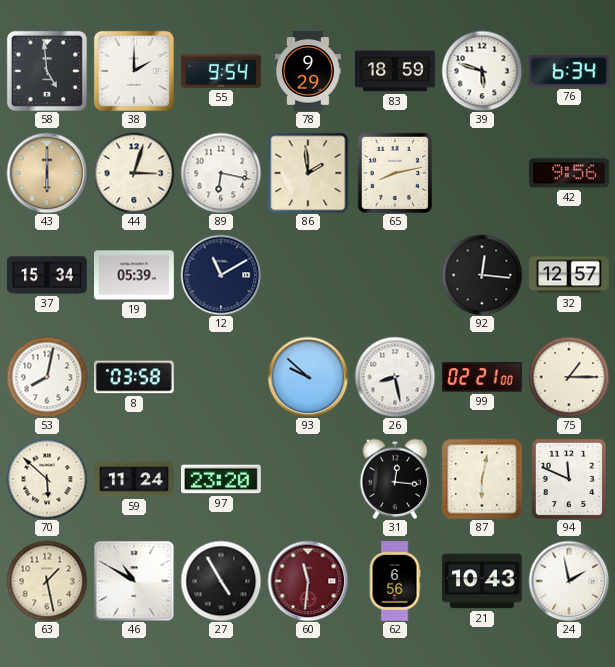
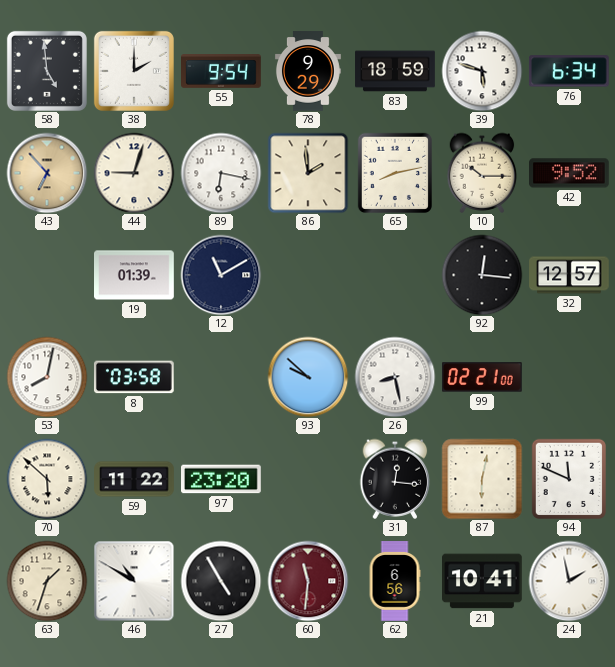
43: 6:00 -> 6:53
44: 3:03 -> 9:03
10: none -> 10:15
42: 9:56 -> 9:52
37: 15:34 -> none
19: 05:39 -> 01:39
75: 1:15 -> none
59: 11:24 -> 11:22
63: 1:28 -> 1:33
21: 10:43 -> 10:41
